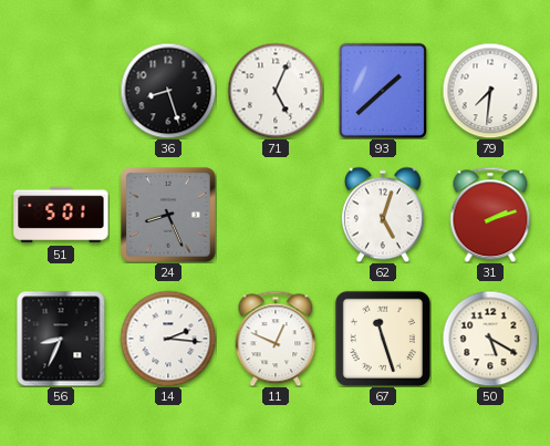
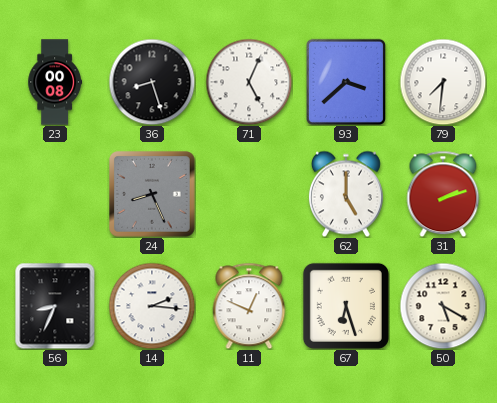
23: none -> 00:08
93: 1:38 -> 3:38
51: 5:01 -> none
62: 5:03 -> 5:00
67: 11:27 -> 6:27
